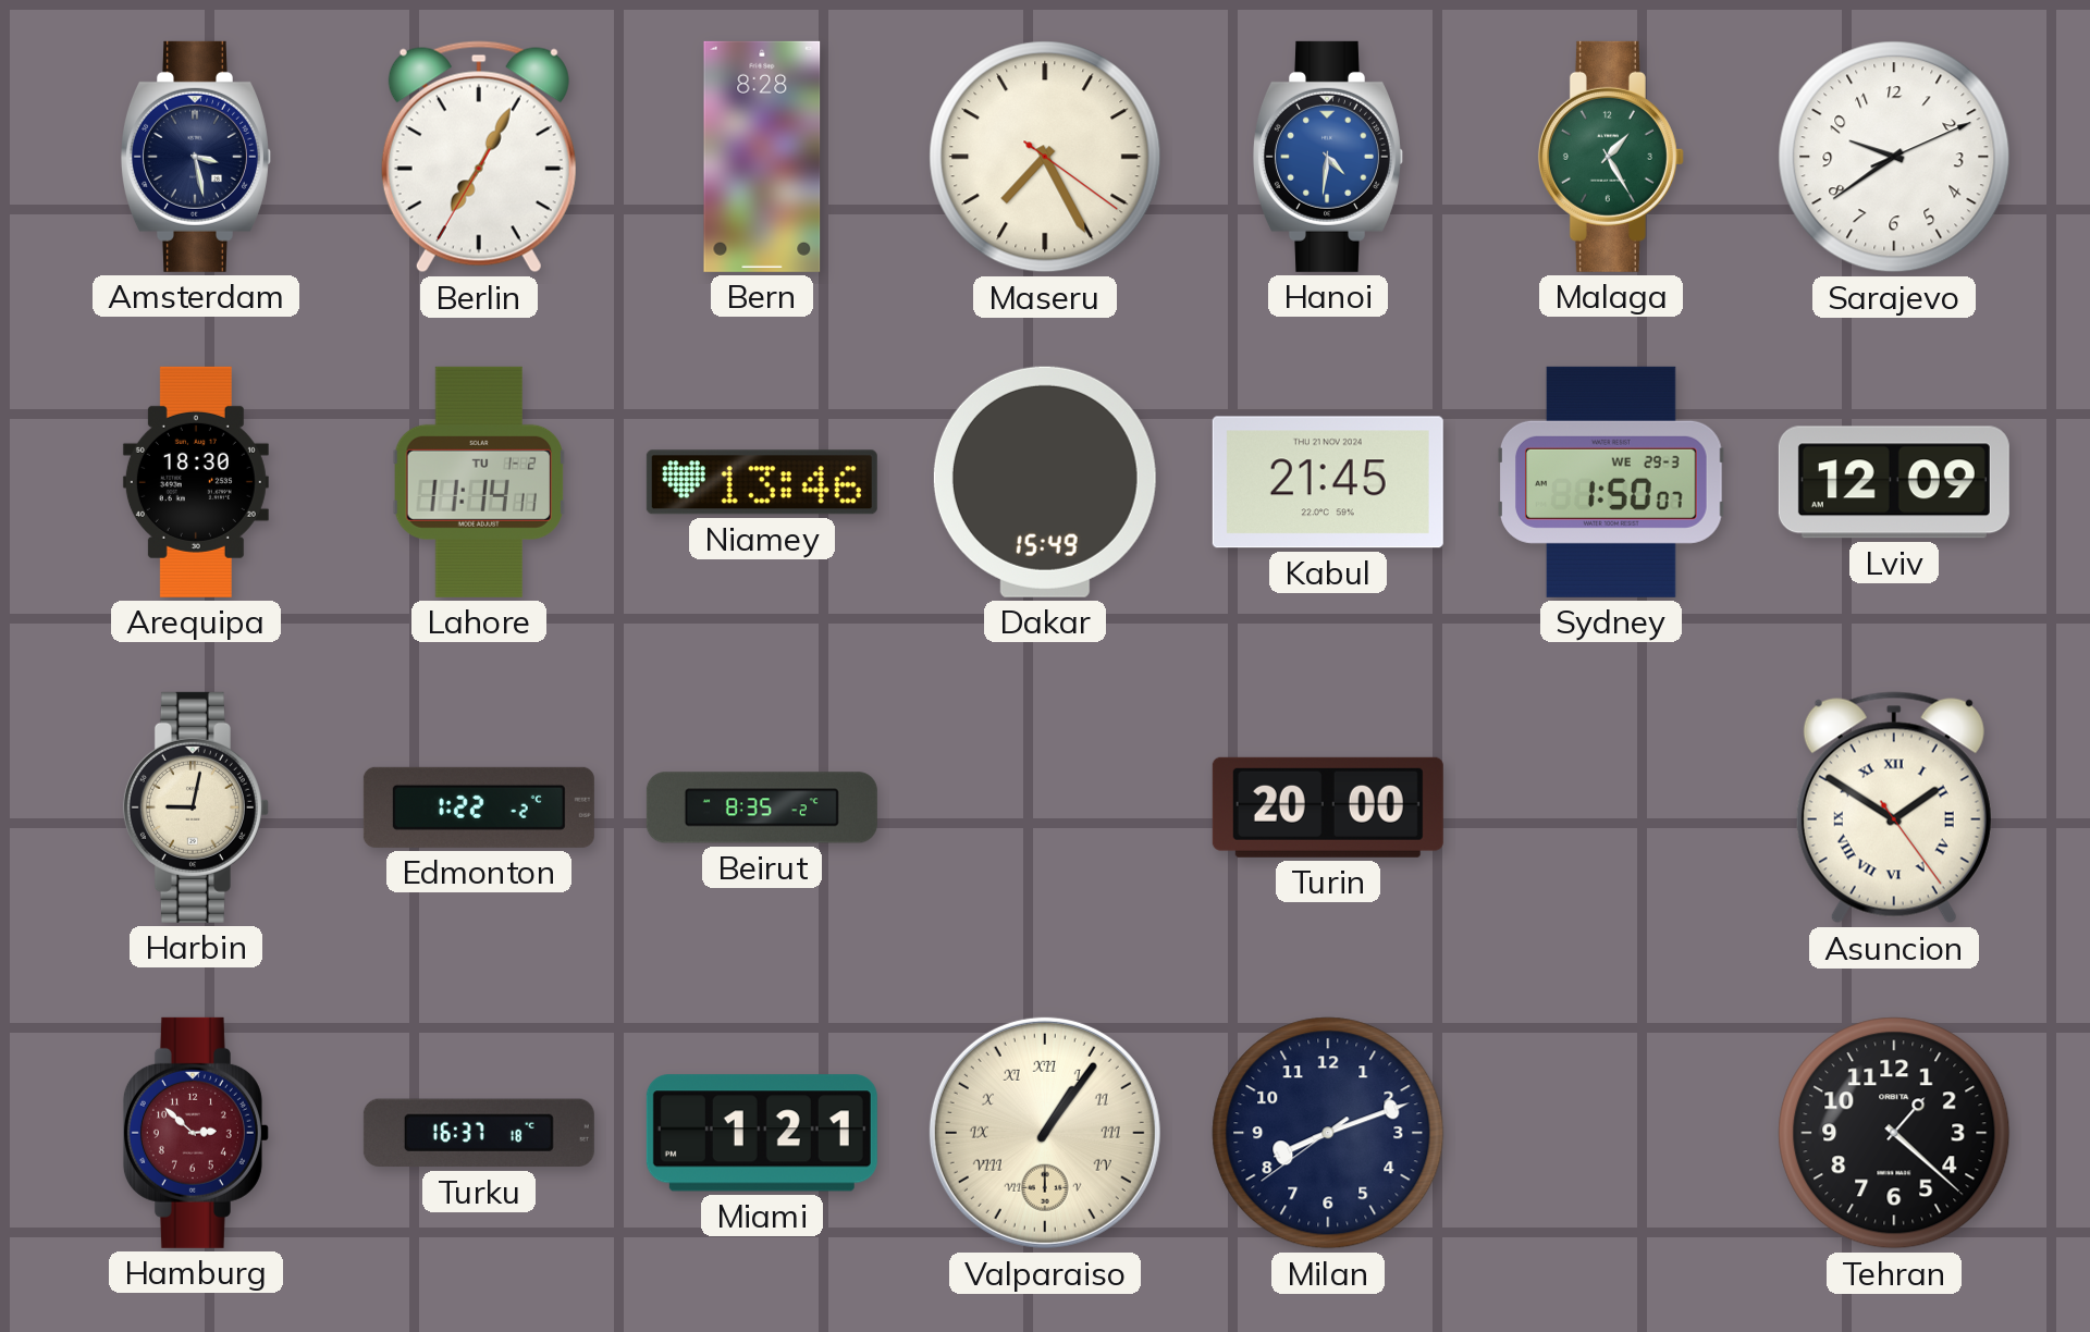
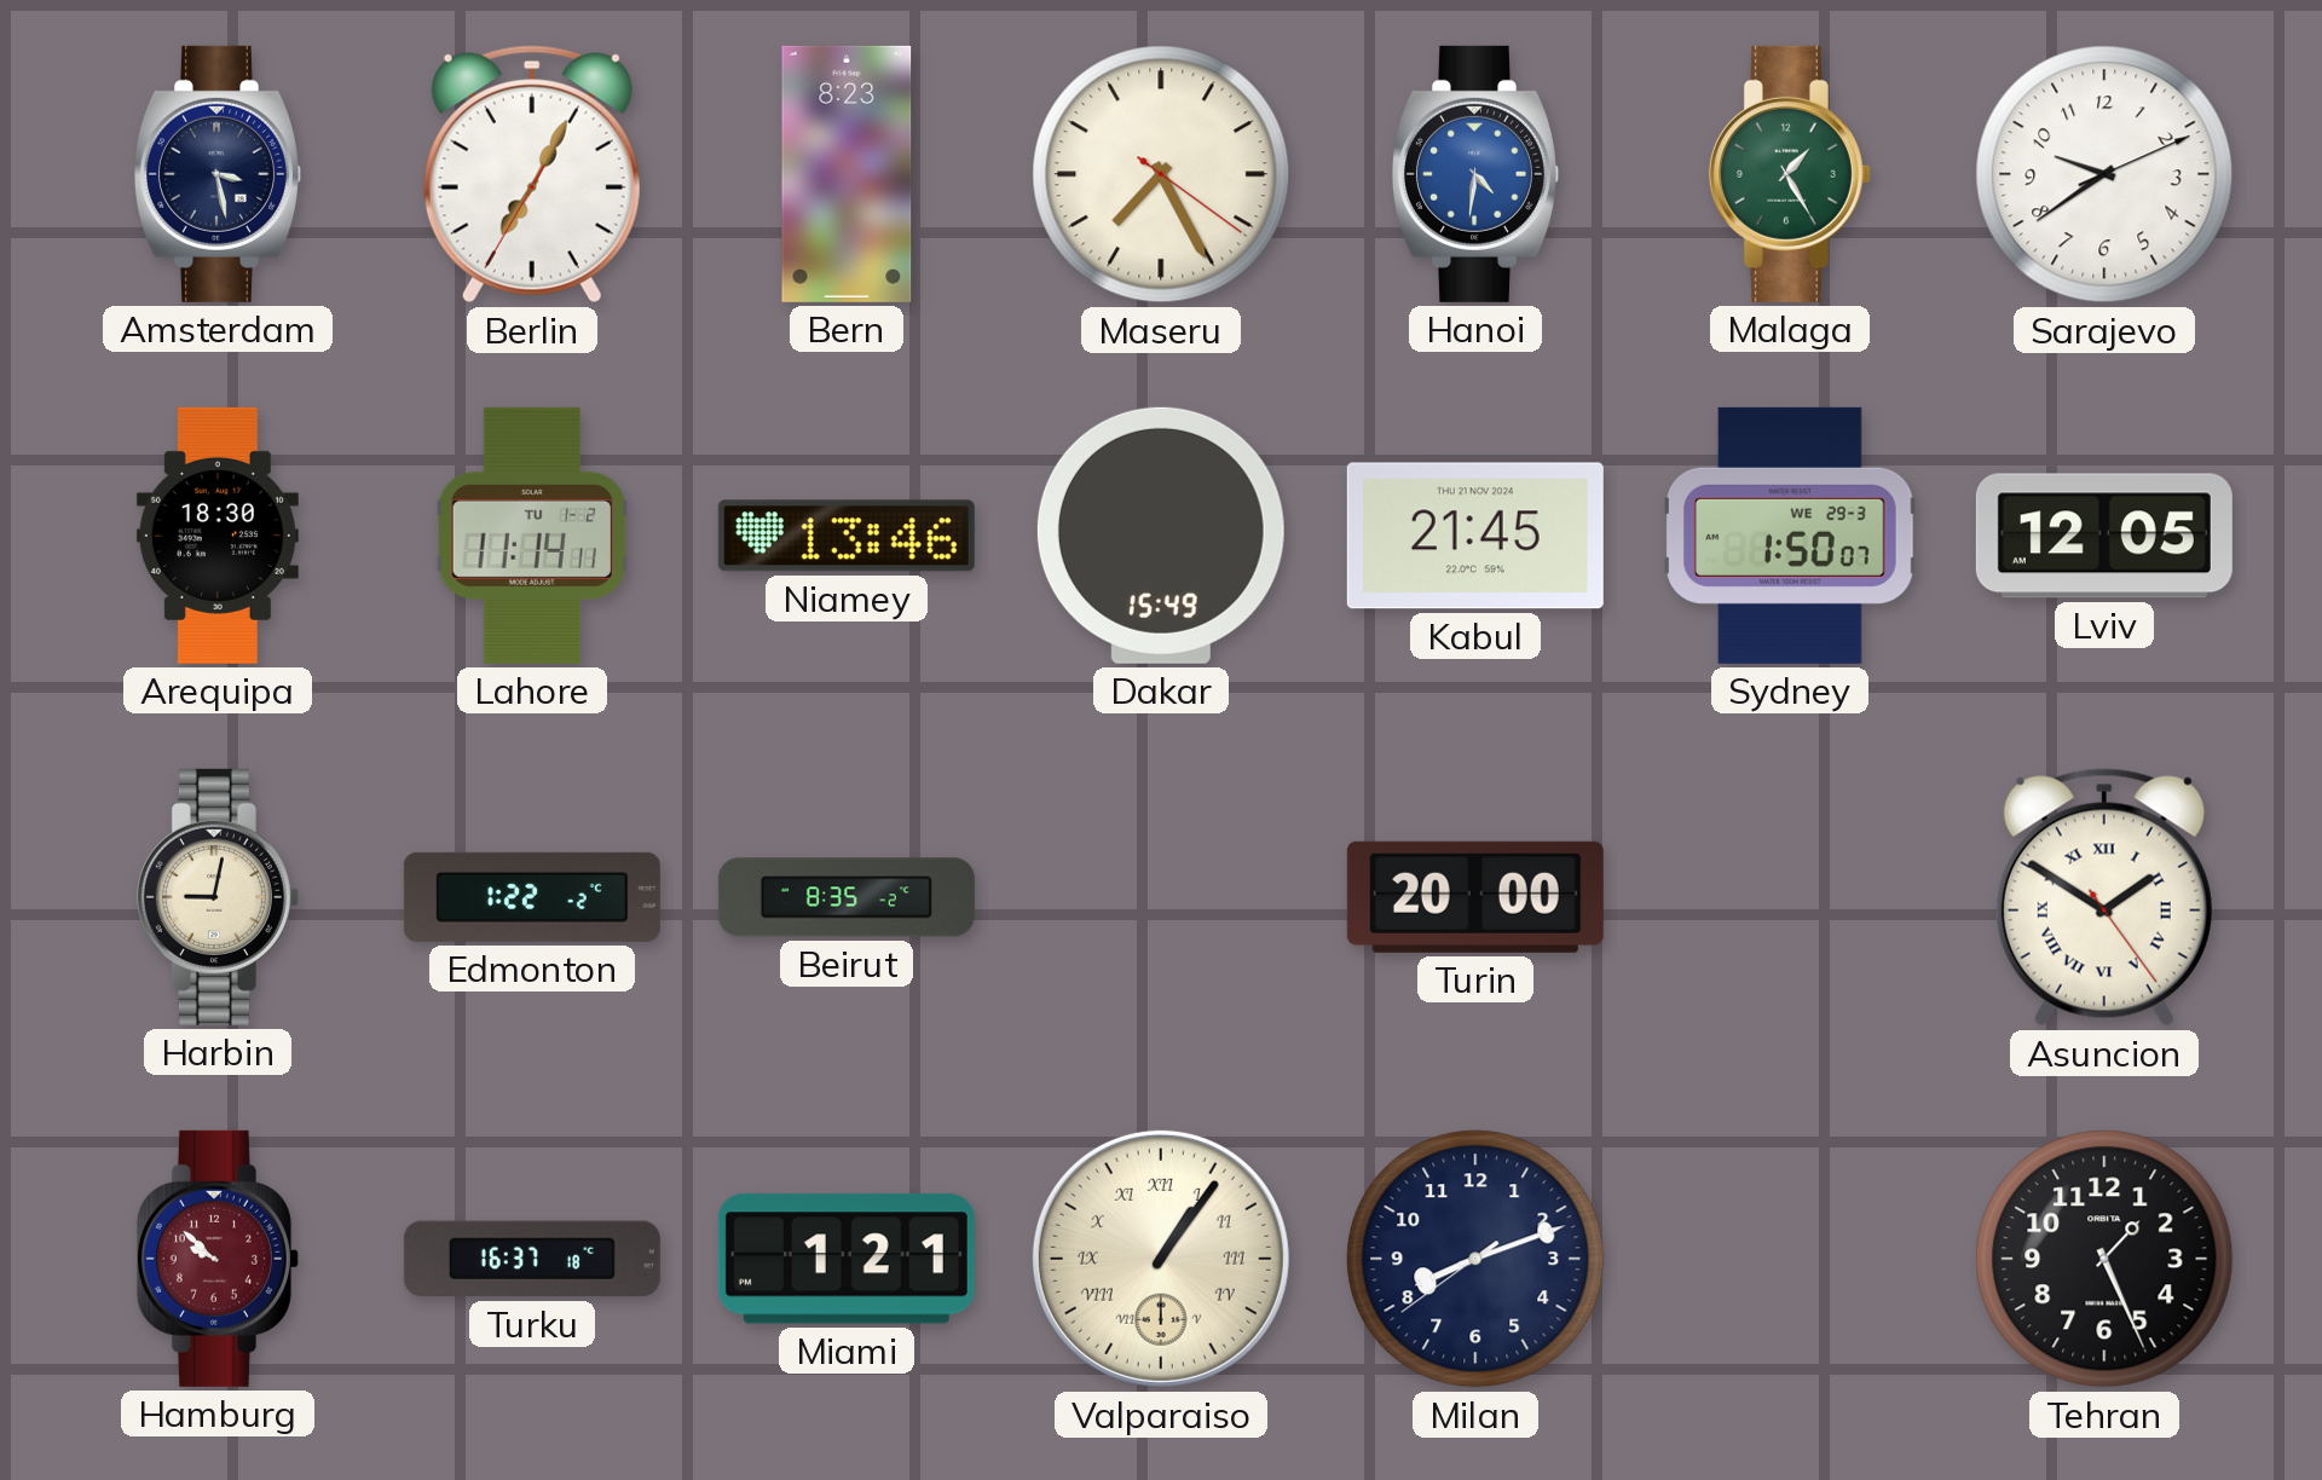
Bern: 8:28 -> 8:23
Lviv: 12:09 -> 12:05
Hamburg: 2:52 -> 9:52
Tehran: 1:22 -> 1:26
